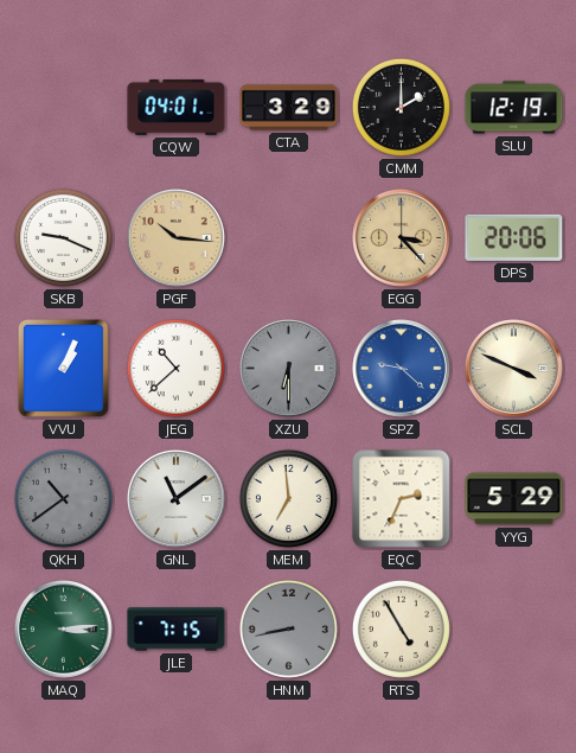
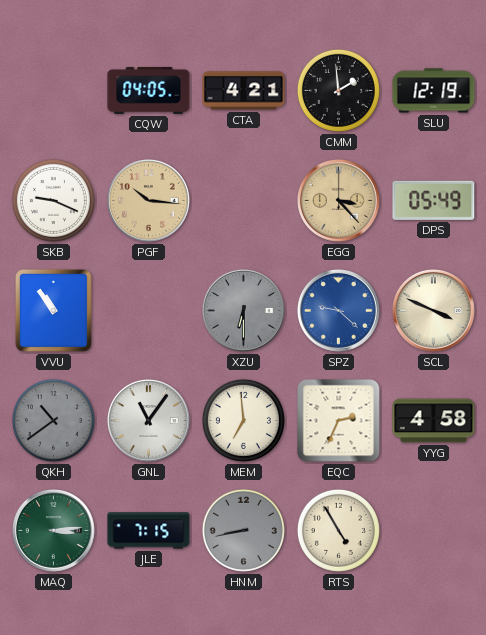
CQW: 04:01 -> 04:05
CTA: 3:29 -> 4:21
CMM: 2:00 -> 1:59
DPS: 20:06 -> 05:49
VVU: 1:04 -> 10:54
JEG: 10:38 -> none
GNL: 11:09 -> 11:06
YYG: 5:29 -> 4:58
